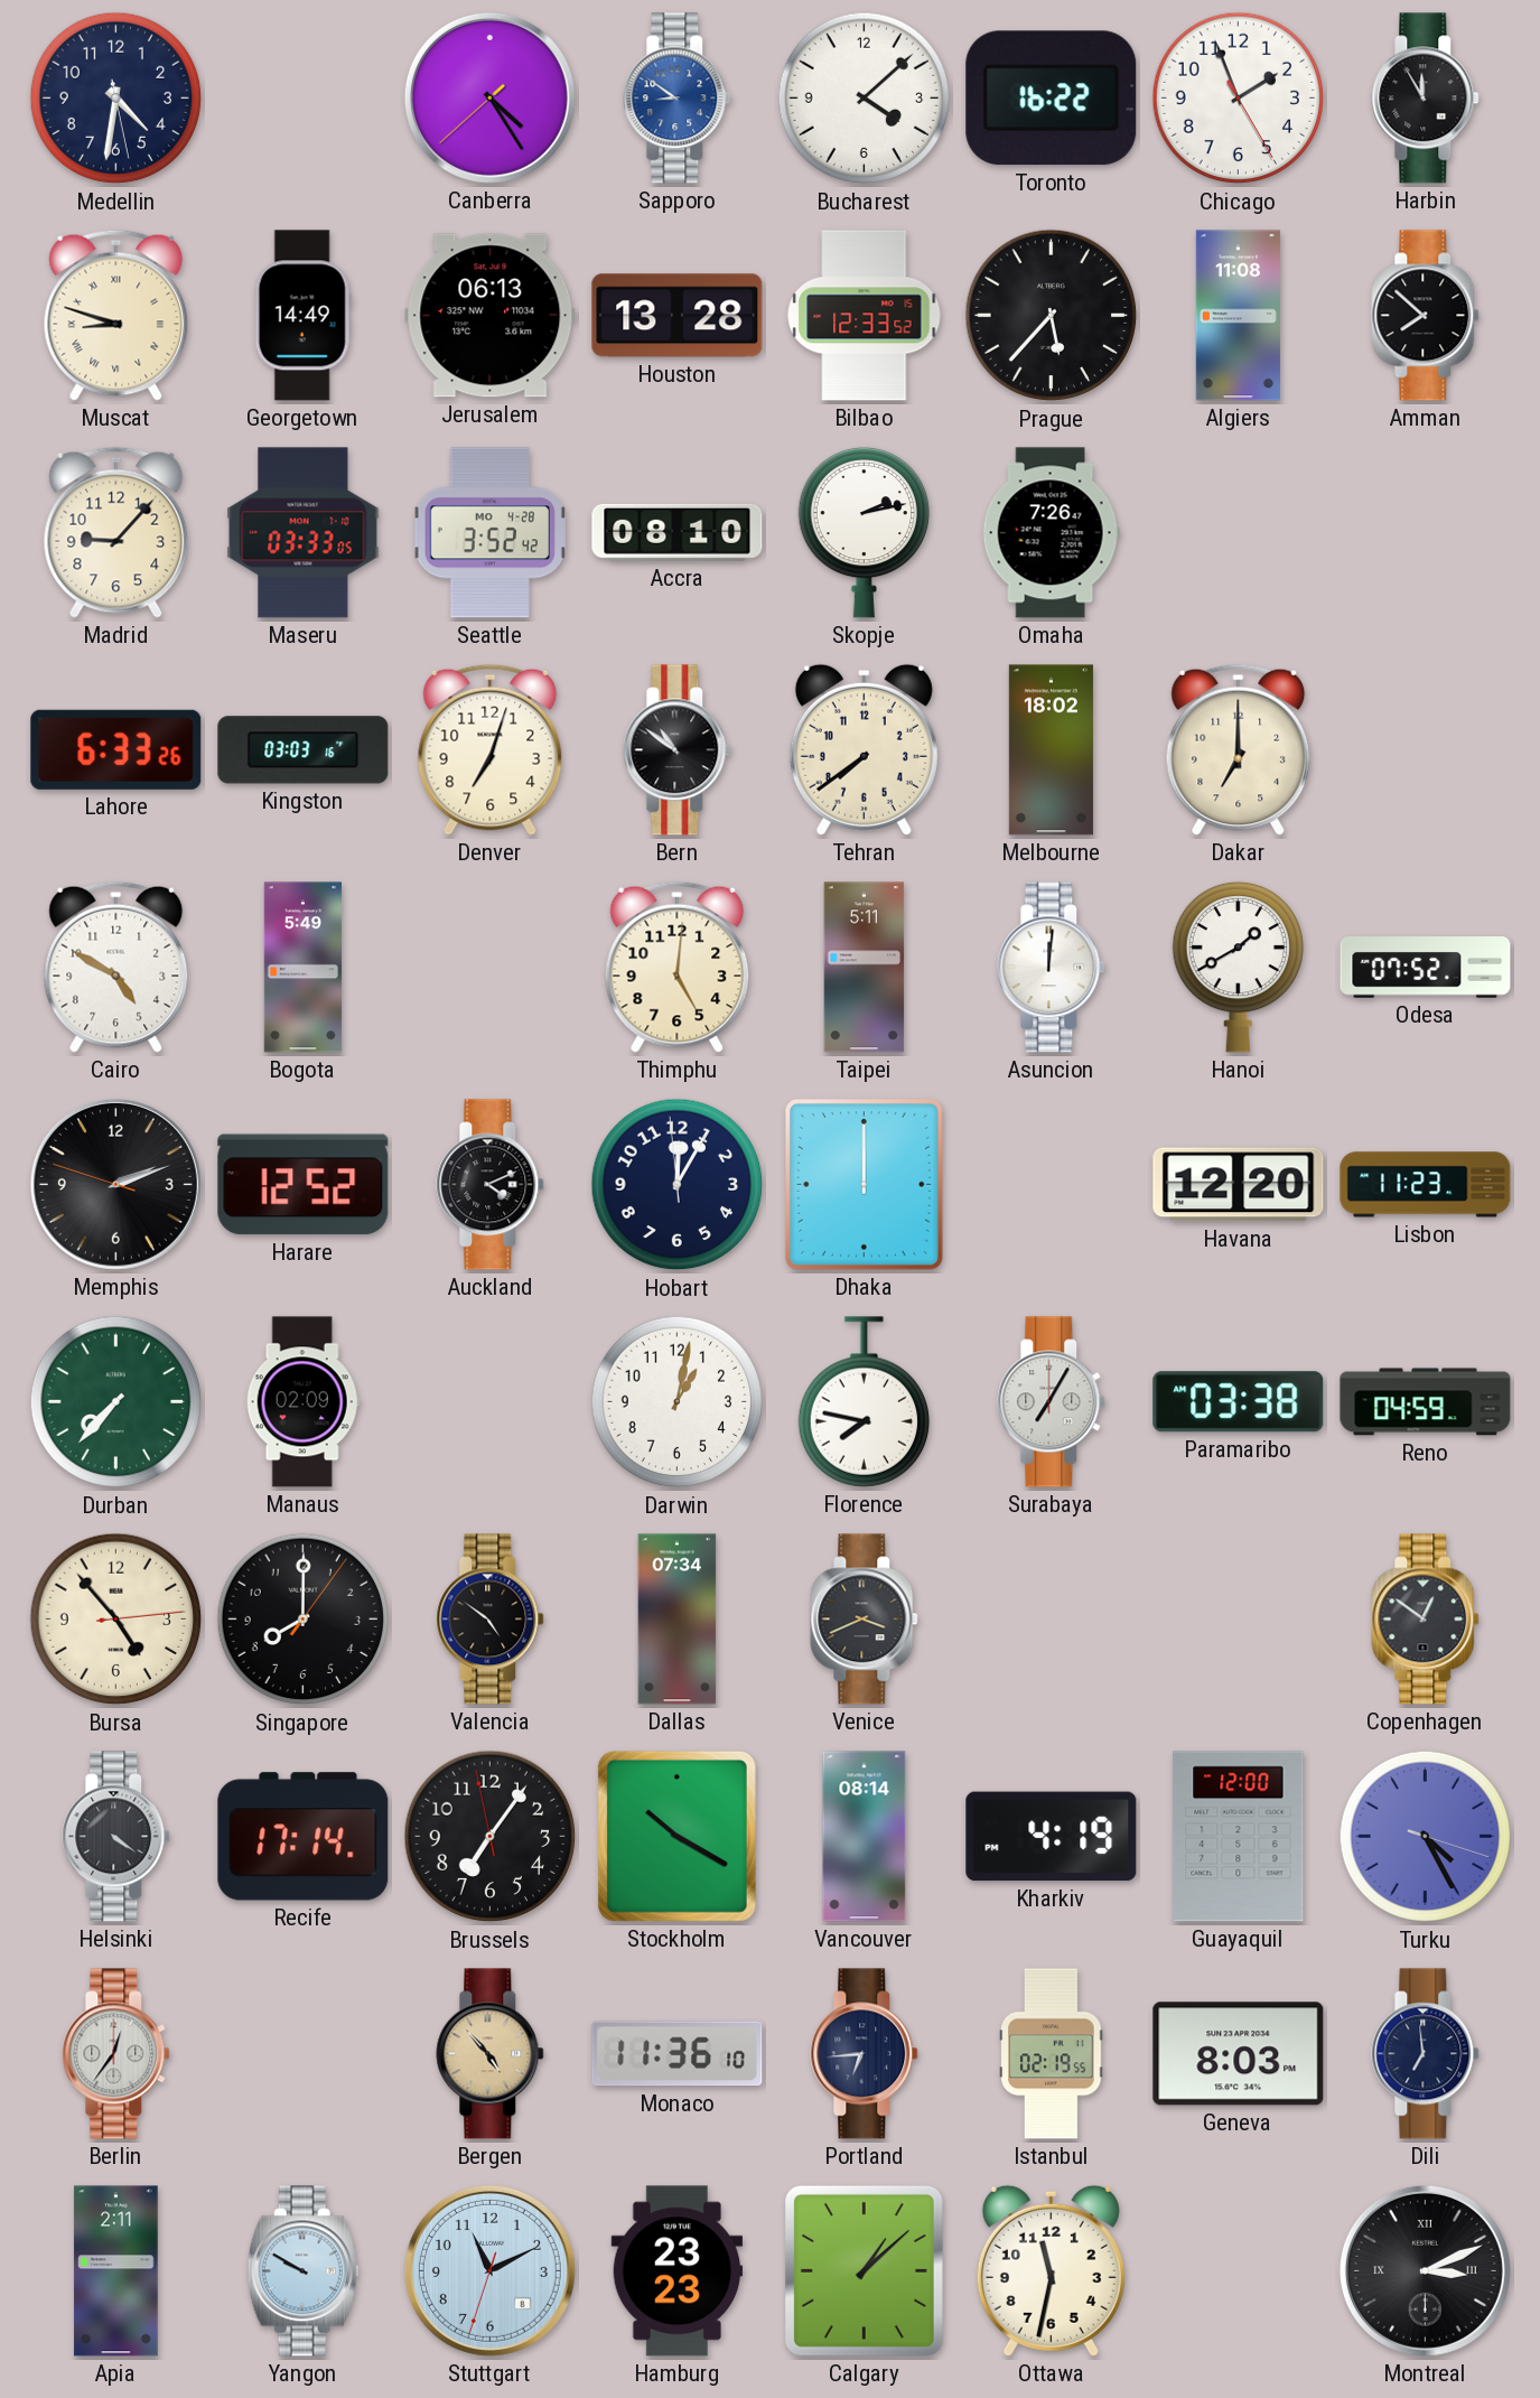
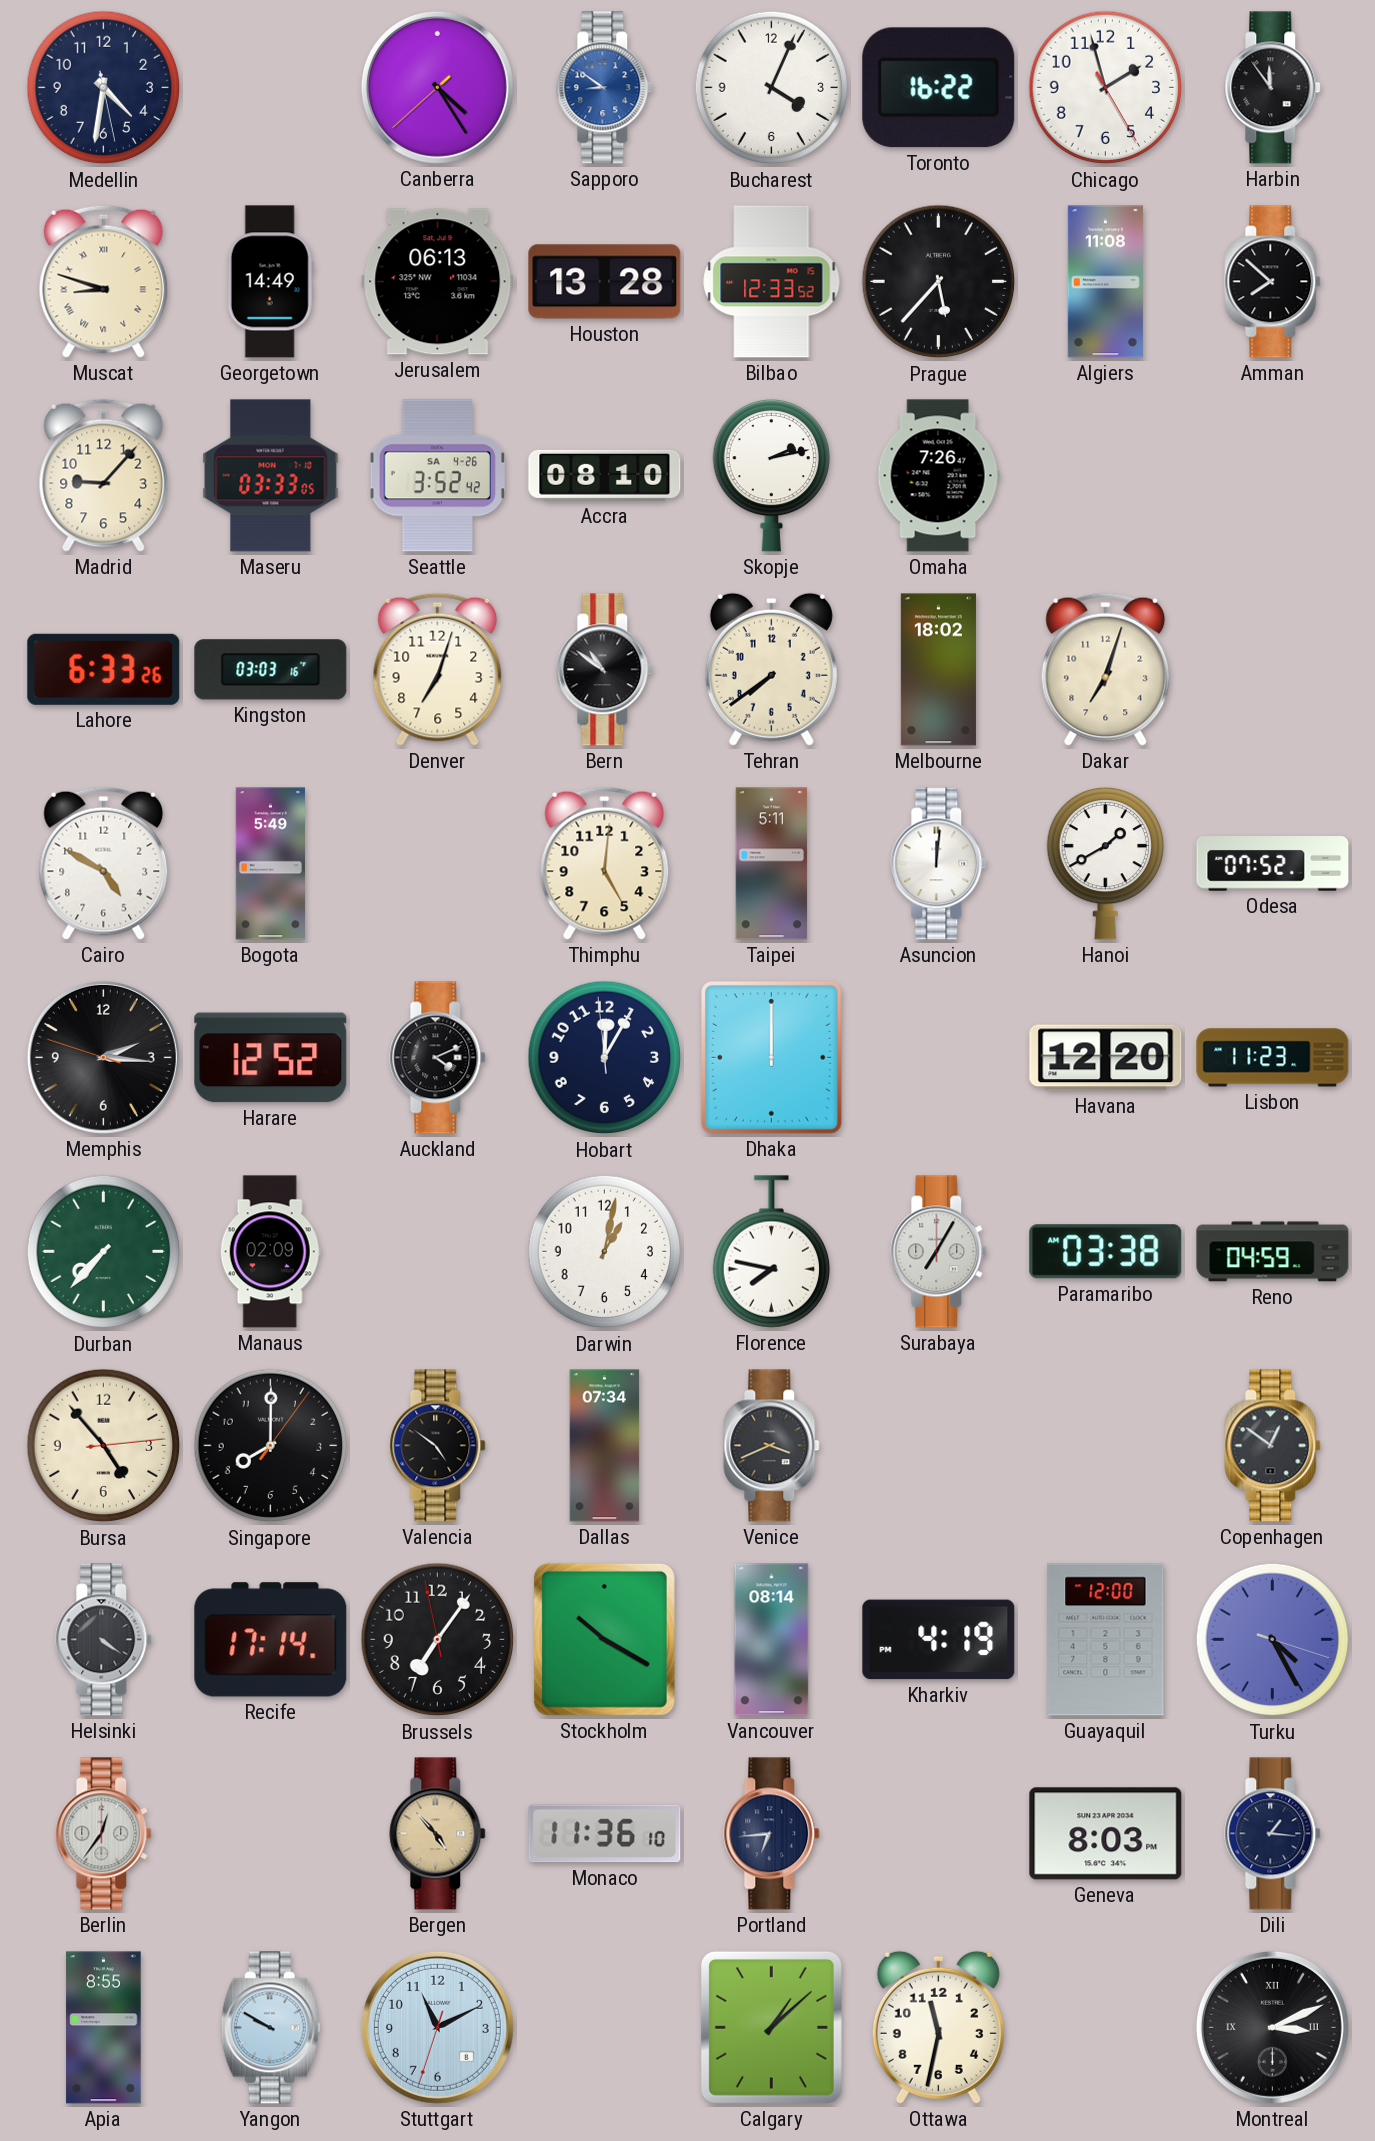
Bucharest: 4:08 -> 4:04
Chicago: 1:56 -> 1:57
Harbin: 11:55 -> 11:54
Seattle date: MO 4-28 -> SA 4-26
Dakar: 7:00 -> 7:03
Memphis: 2:11 -> 2:15
Istanbul: 02:19 -> none
Dili: 6:59 -> 1:16
Apia: 2:11 -> 8:55
Hamburg: 23:23 -> none
